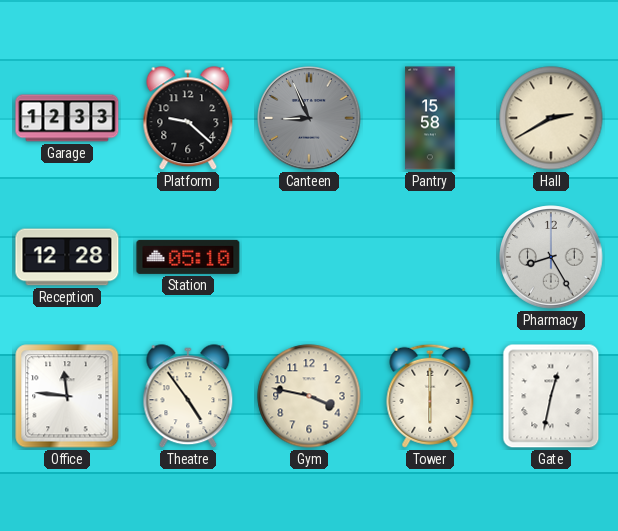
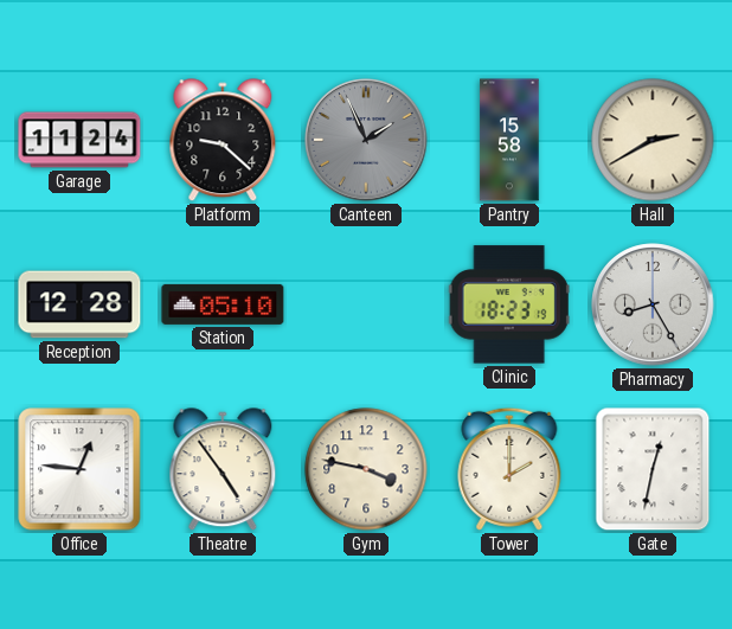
Garage: 12:33 -> 11:24
Canteen: 8:56 -> 1:56
Clinic: none -> 18:23
Office: 11:46 -> 12:46
Tower: 6:00 -> 2:00
